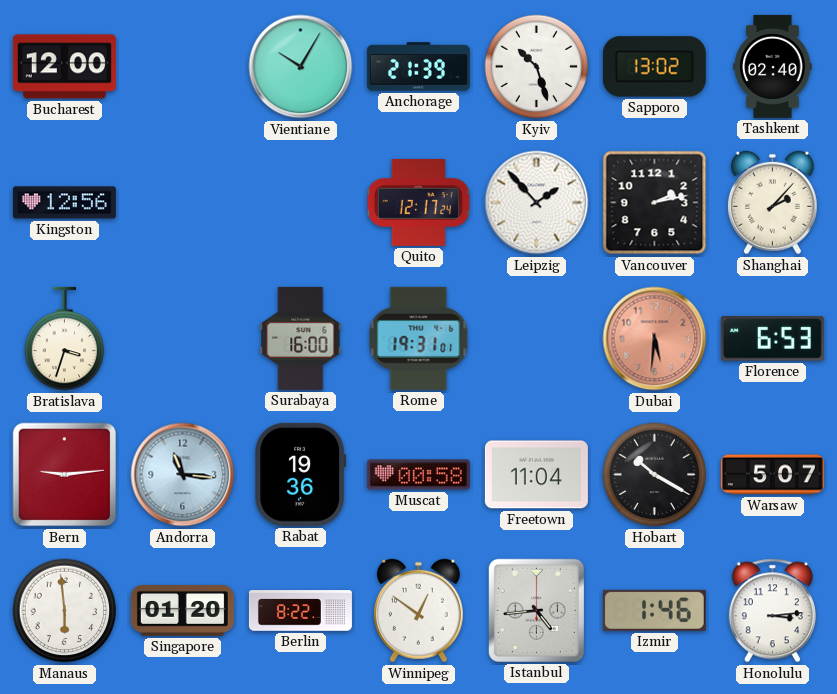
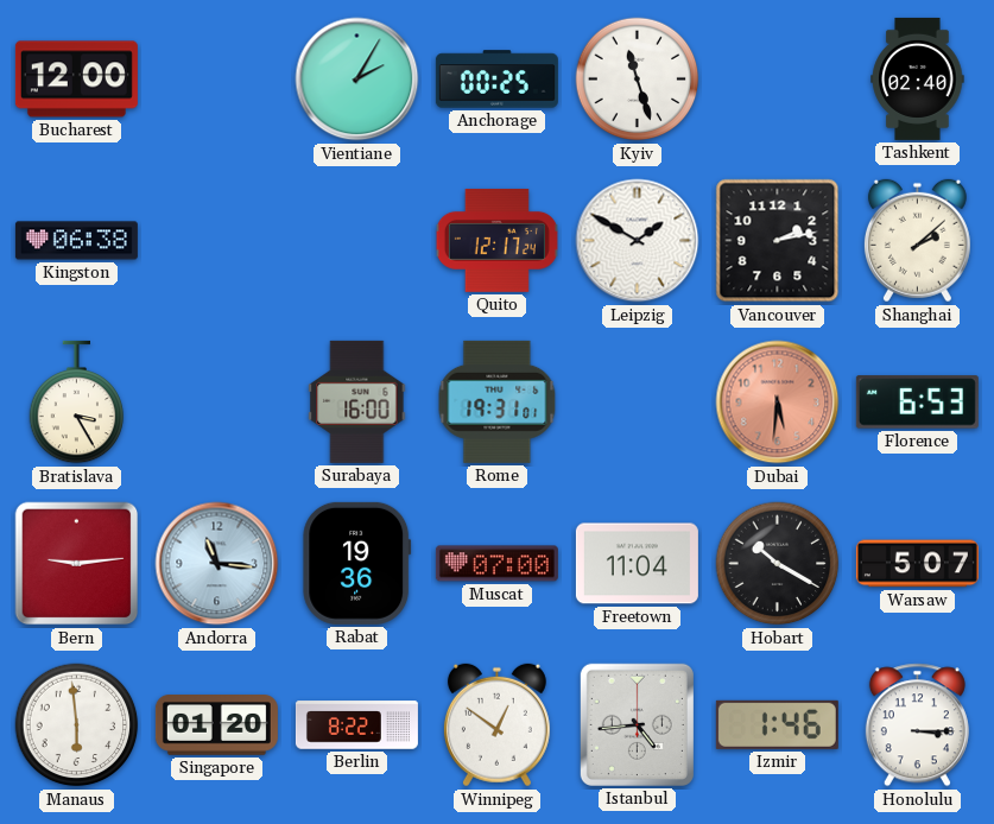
Vientiane: 10:05 -> 2:05
Anchorage: 21:39 -> 00:25
Kyiv: 10:27 -> 11:27
Sapporo: 13:02 -> none
Kingston: 12:56 -> 06:38
Leipzig: 1:53 -> 1:50
Shanghai: 2:07 -> 2:08
Bratislava: 3:33 -> 3:25
Muscat: 00:58 -> 07:00
Honolulu: 3:14 -> 3:15
